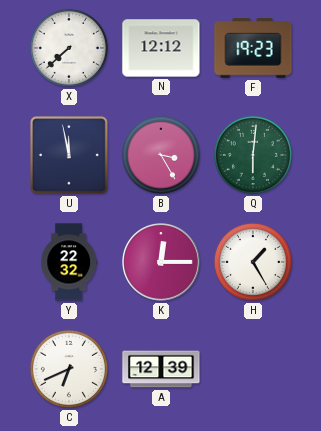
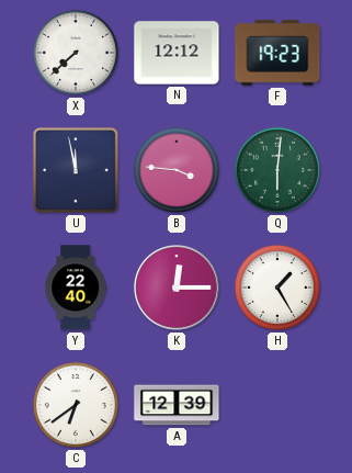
B: 3:25 -> 3:46
Y: 22:32 -> 22:40
C: 6:41 -> 6:39
